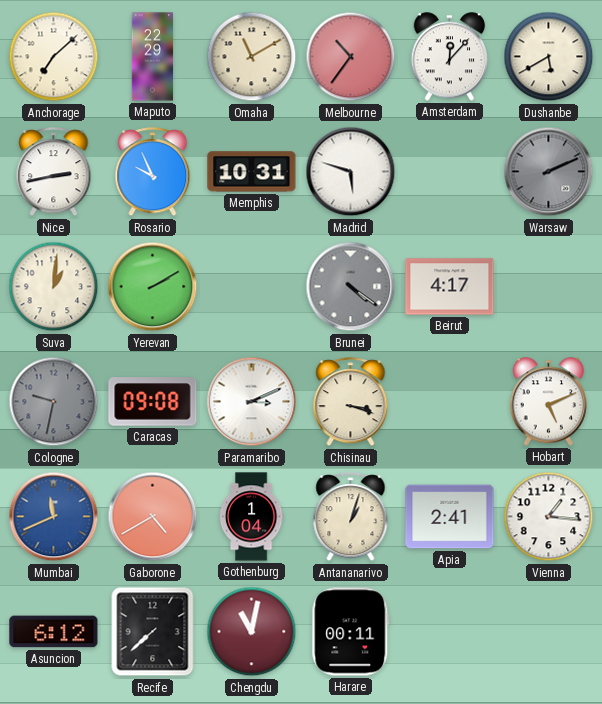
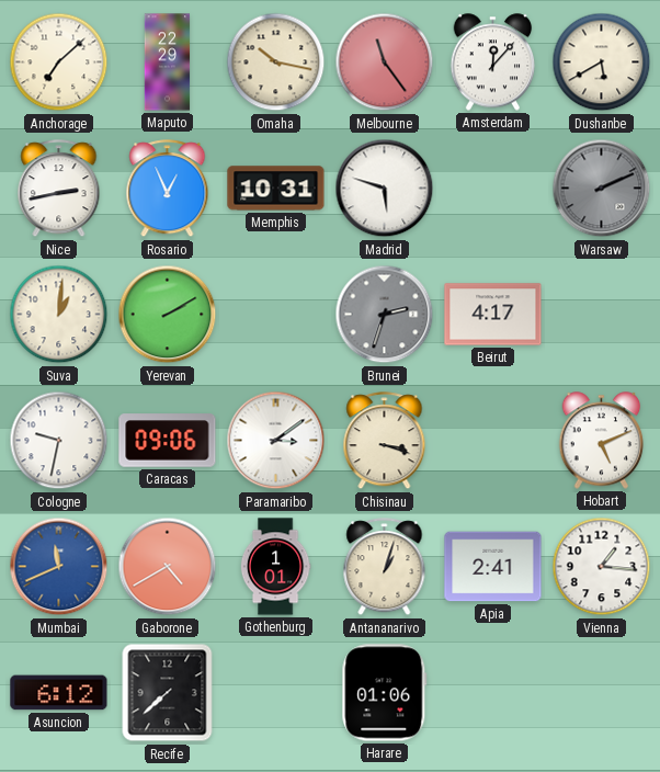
Omaha: 11:10 -> 10:17
Melbourne: 10:36 -> 11:24
Rosario: 9:56 -> 12:56
Brunei: 4:21 -> 2:33
Cologne dial: grey -> white
Caracas: 09:08 -> 09:06
Paramaribo: 3:11 -> 3:09
Gothenburg: 1:04 -> 1:01
Chengdu: 11:02 -> none
Harare: 00:11 -> 01:06
